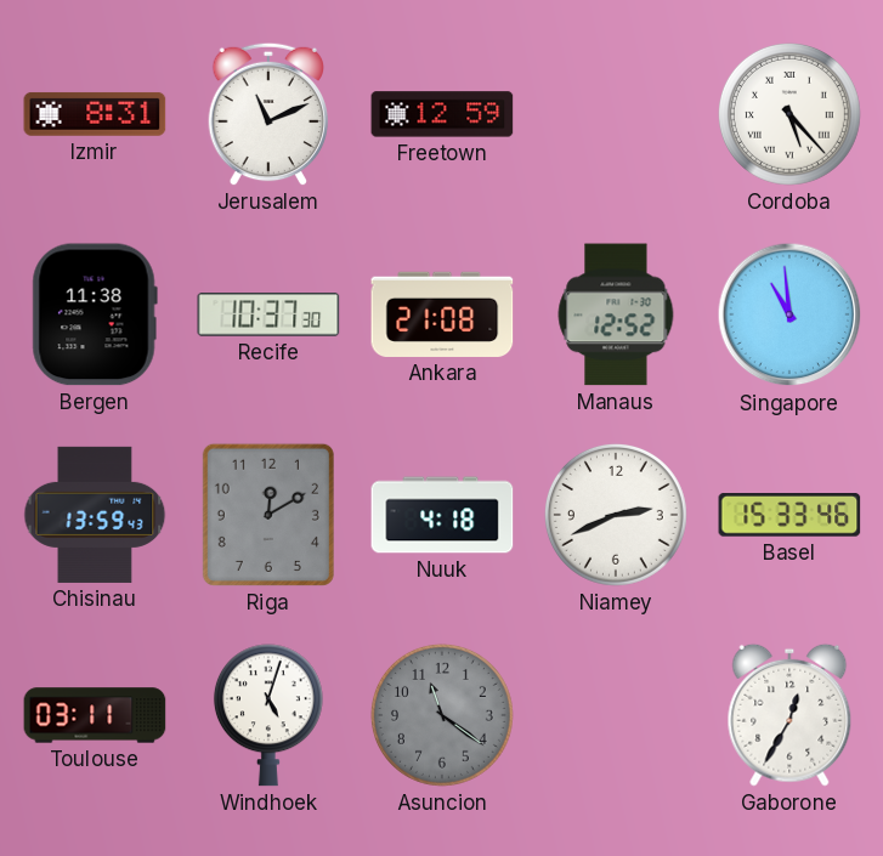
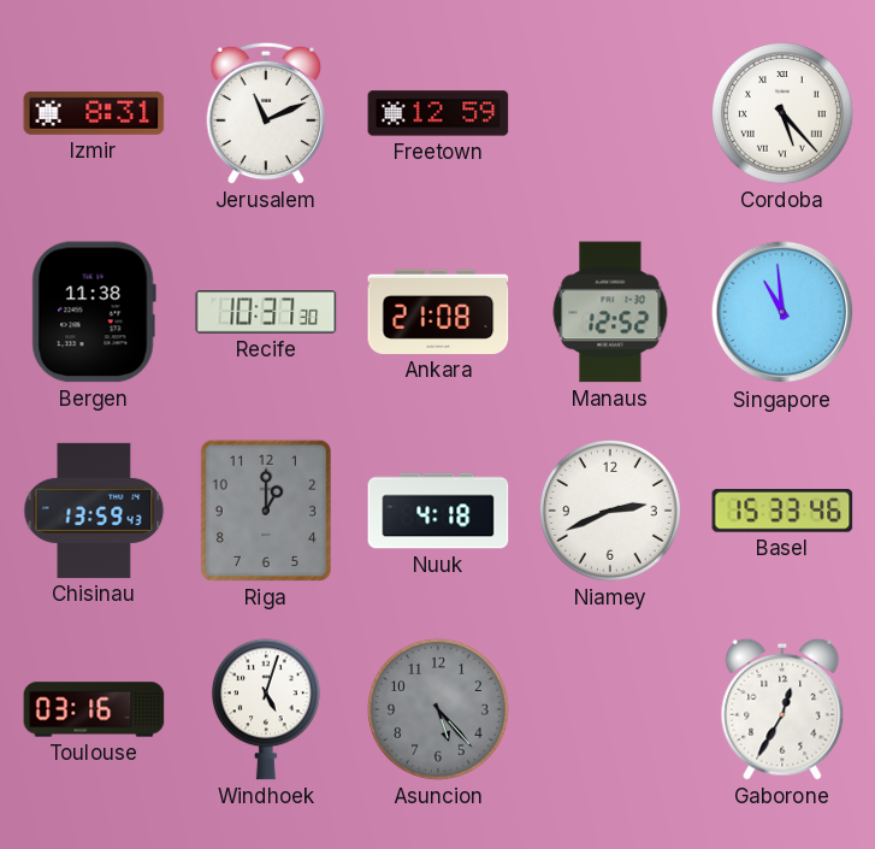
Riga: 12:10 -> 1:00
Toulouse: 03:11 -> 03:16
Asuncion: 11:21 -> 5:23
